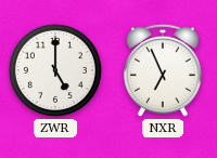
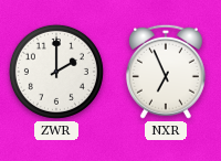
ZWR: 5:00 -> 2:00
